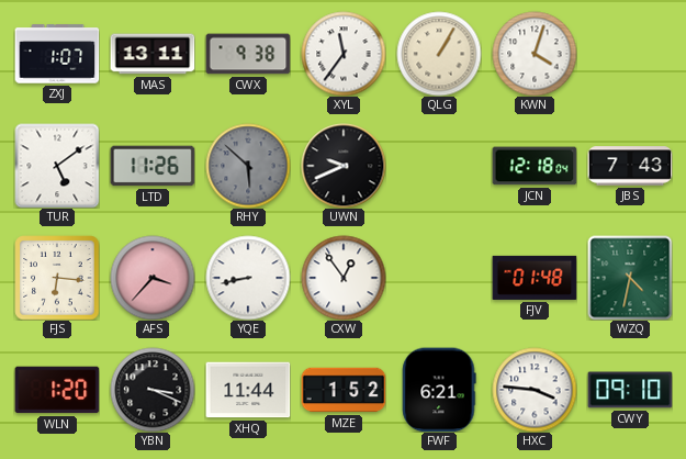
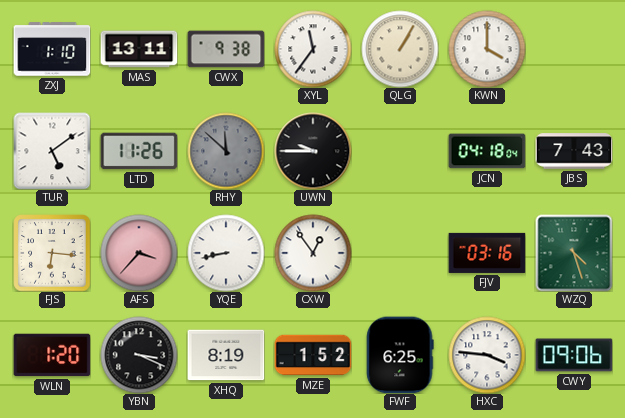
ZXJ: 1:07 -> 1:10
KWN: 4:03 -> 4:00
RHY: 5:52 -> 11:52
UWN: 9:41 -> 9:45
JCN: 12:18 -> 04:18
FJV: 01:48 -> 03:16
WZQ: 4:32 -> 4:27
XHQ: 11:44 -> 8:19
FWF: 6:21 -> 6:25
CWY: 09:10 -> 09:06
